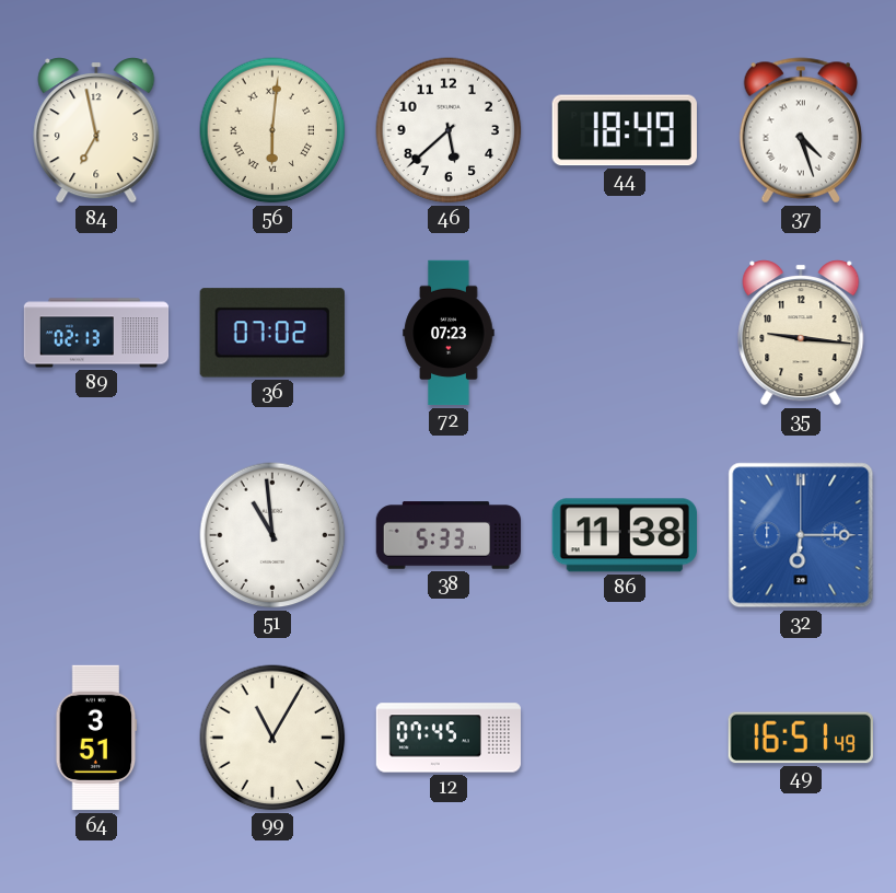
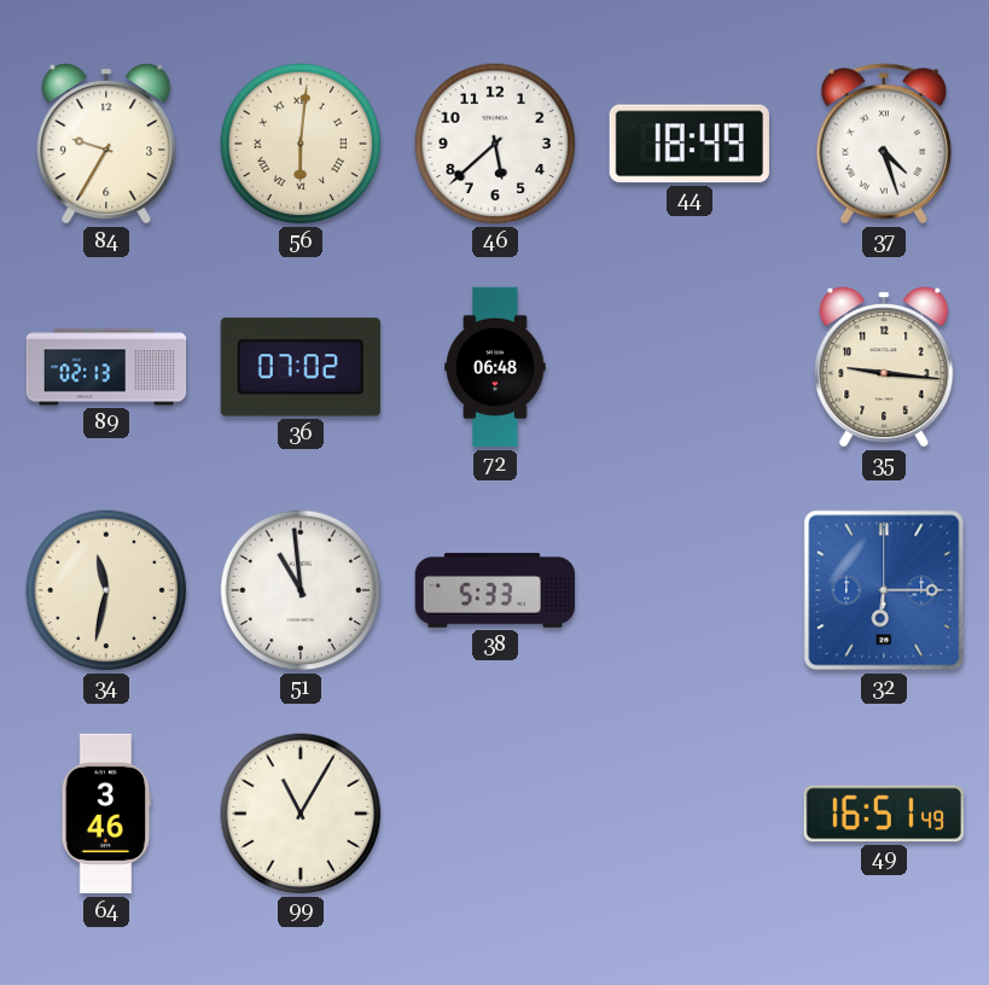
84: 6:58 -> 9:35
72: 07:23 -> 06:48
34: none -> 11:32
86: 11:38 -> none
64: 3:51 -> 3:46
12: 07:45 -> none
